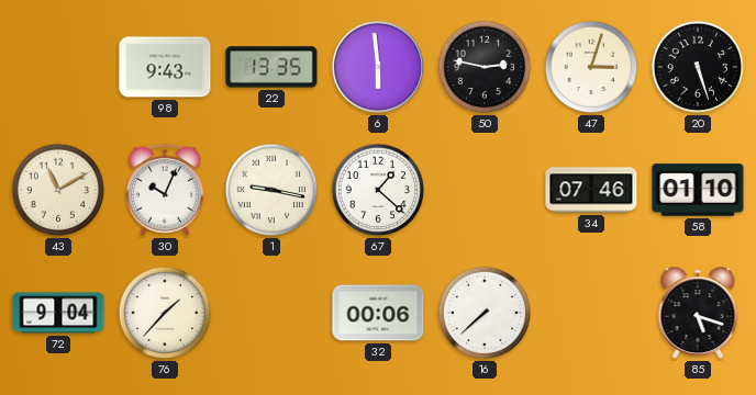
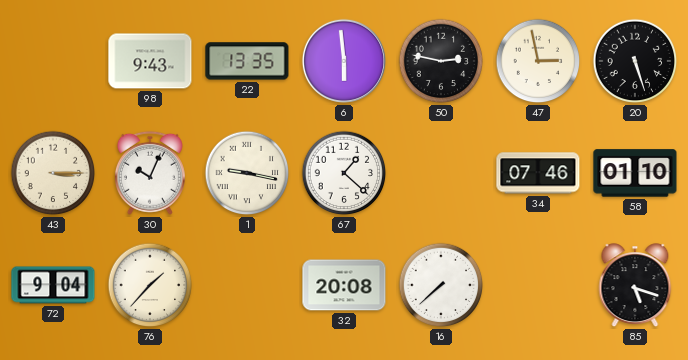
47: 3:03 -> 2:58
43: 11:10 -> 3:15
32: 00:06 -> 20:08
